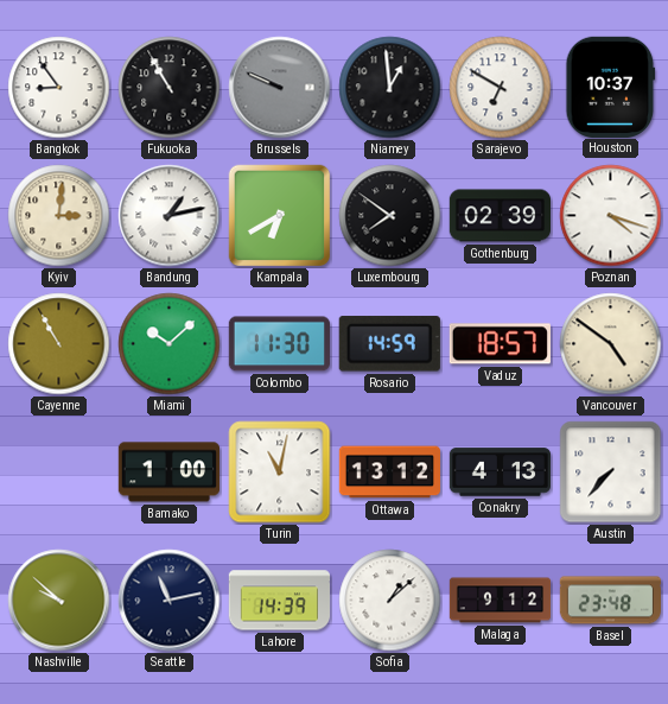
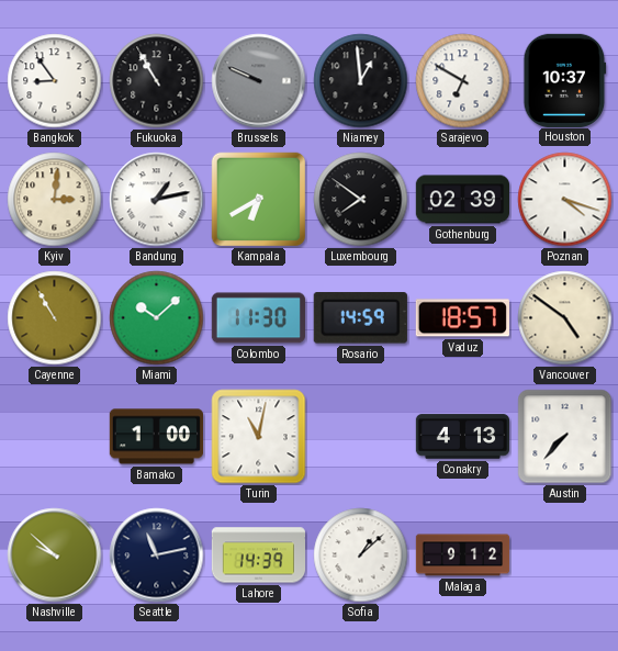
Ottawa: 13:12 -> none
Basel: 23:48 -> none
